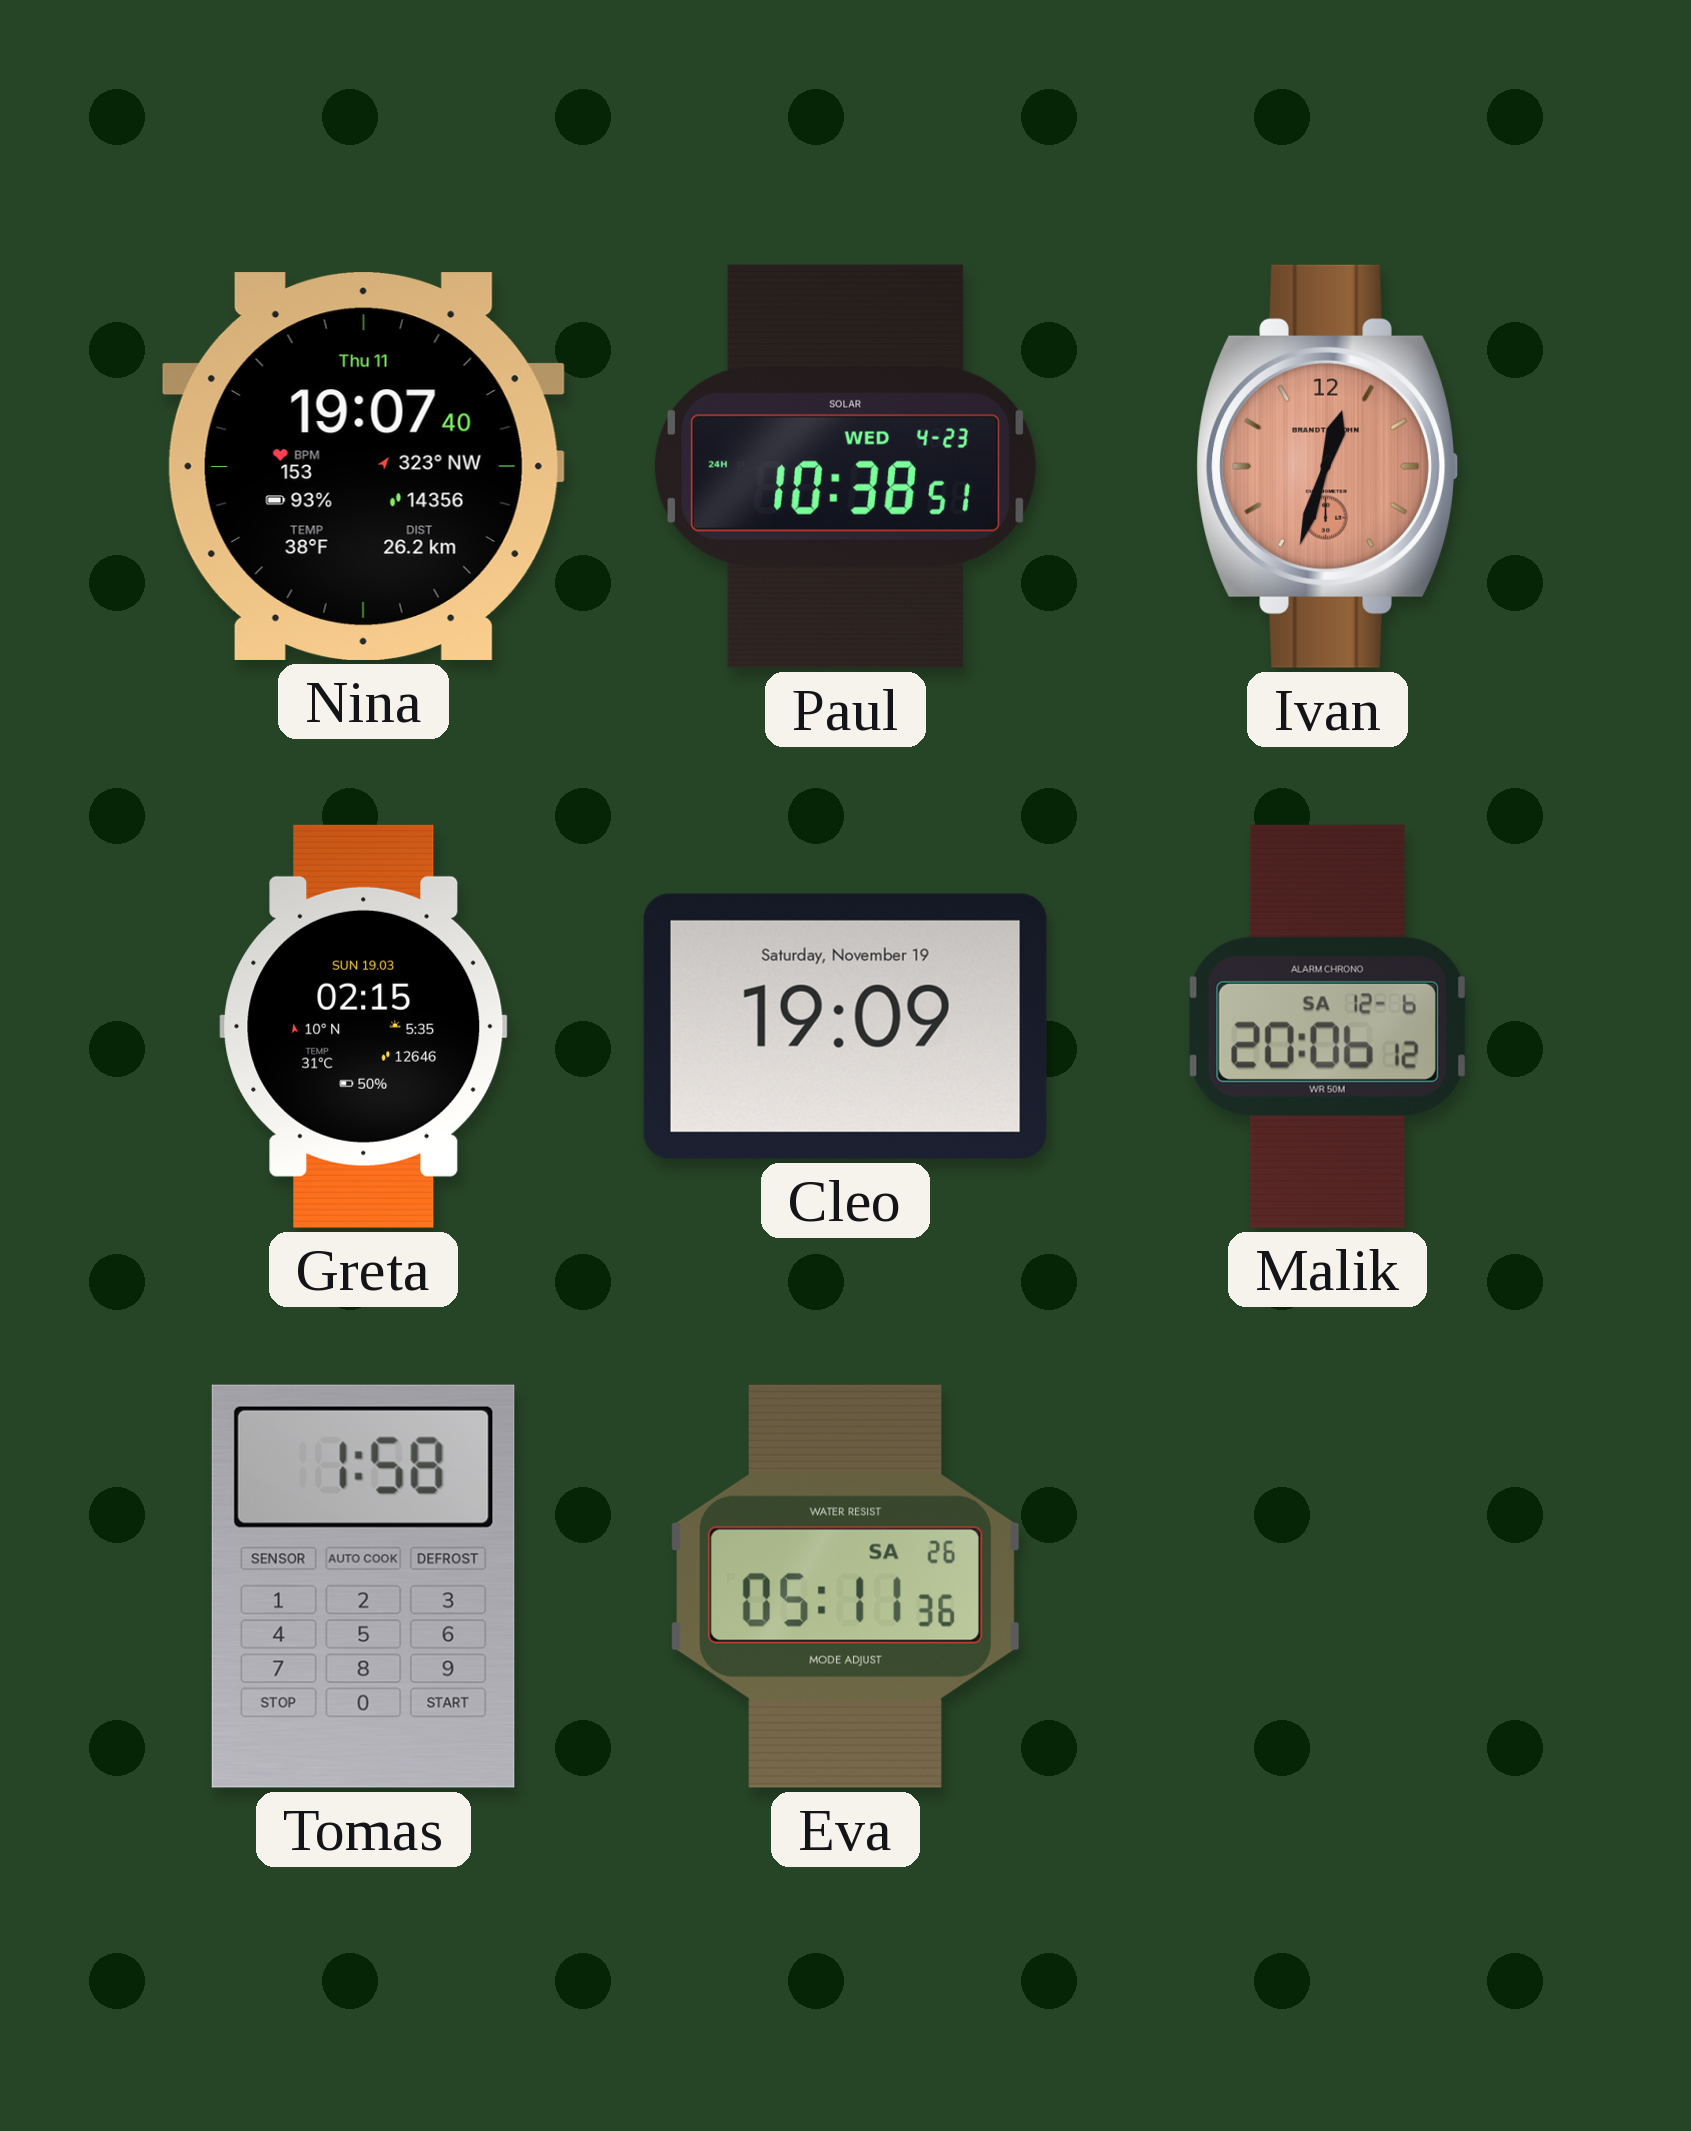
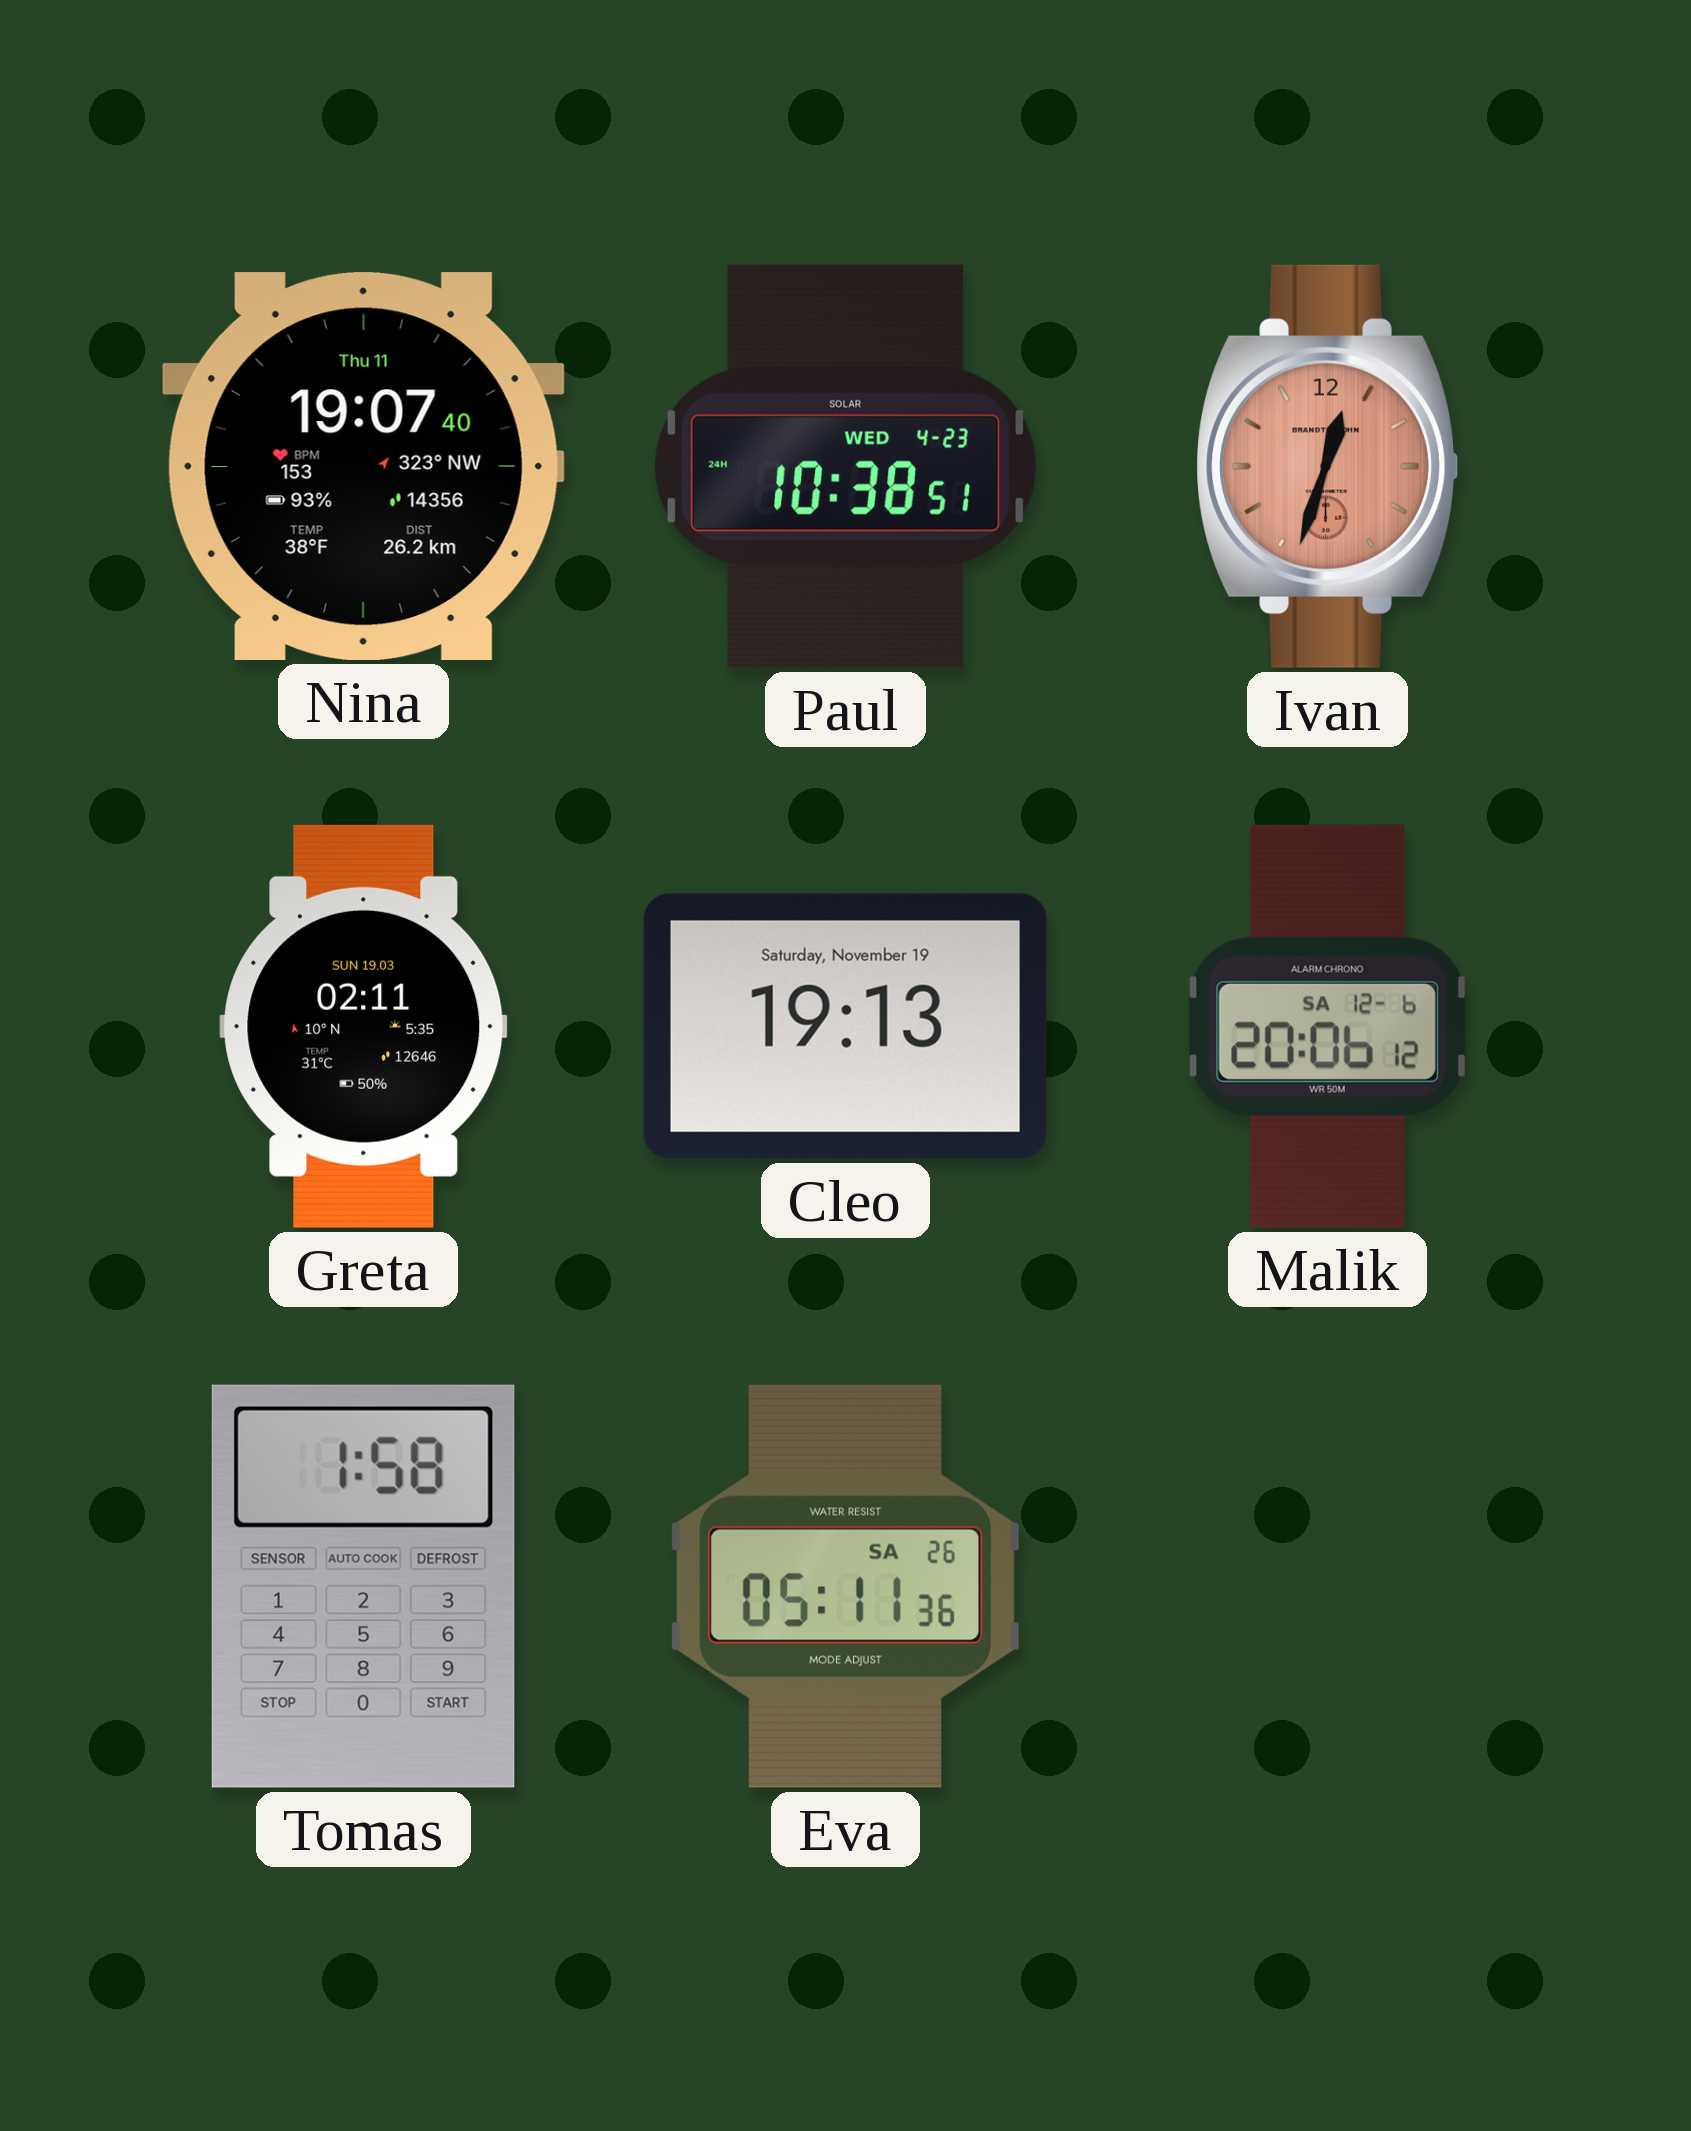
Greta: 02:15 -> 02:11
Cleo: 19:09 -> 19:13
